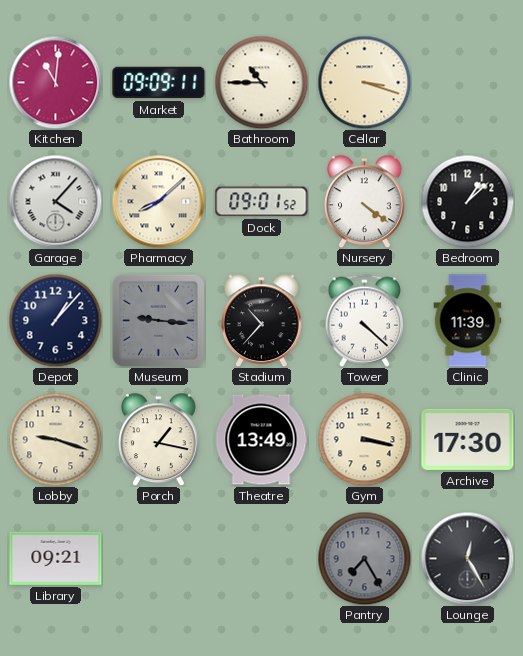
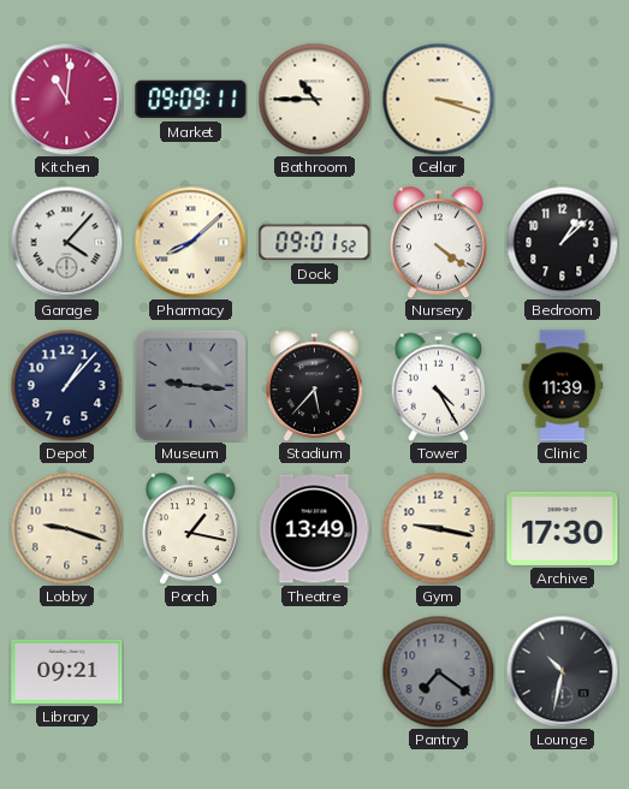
Stadium: 10:37 -> 5:37
Tower: 4:22 -> 4:25
Gym: 3:17 -> 9:17
Pantry: 7:25 -> 7:21
Lounge: 12:25 -> 10:32
